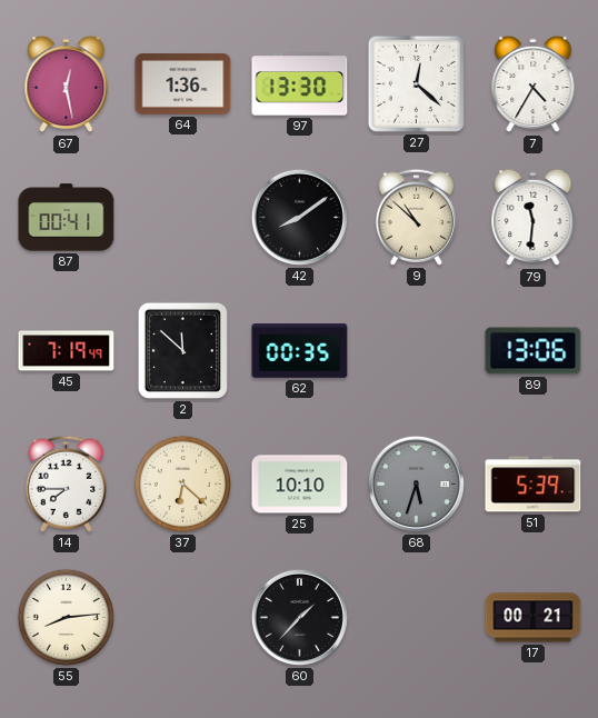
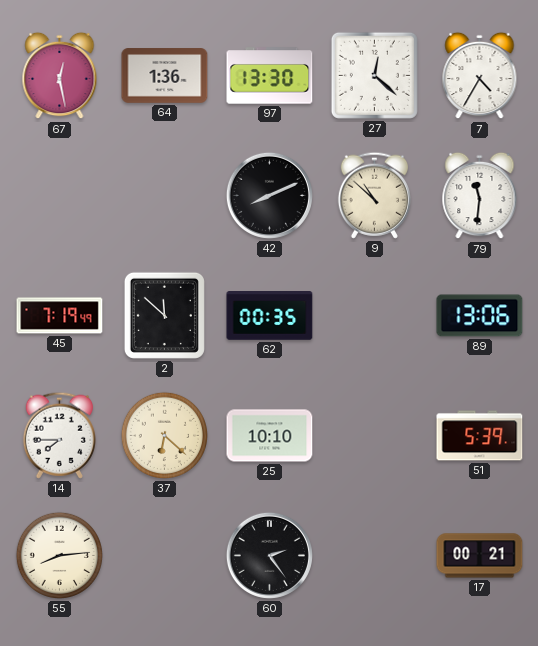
87: 00:41 -> none
42: 8:09 -> 8:11
68: 5:33 -> none
60: 1:37 -> 2:24
